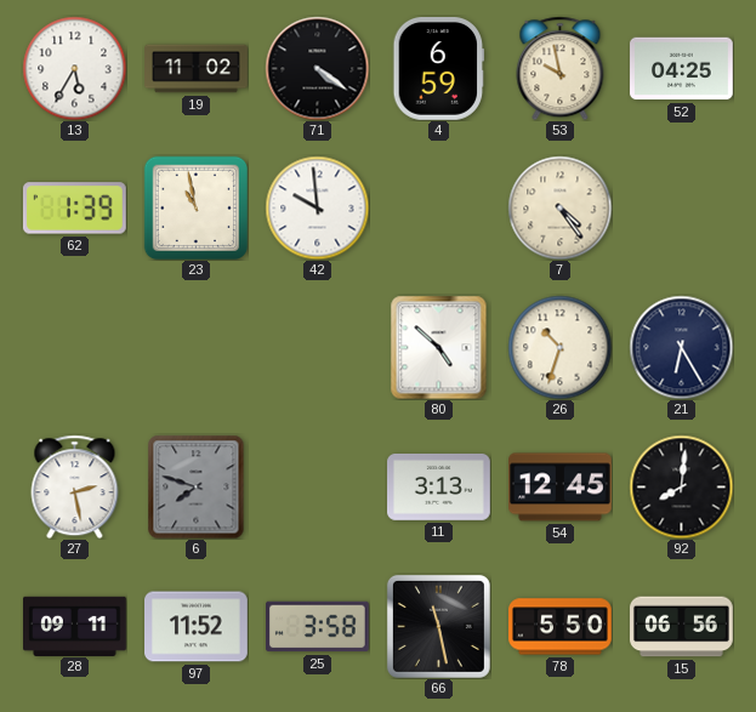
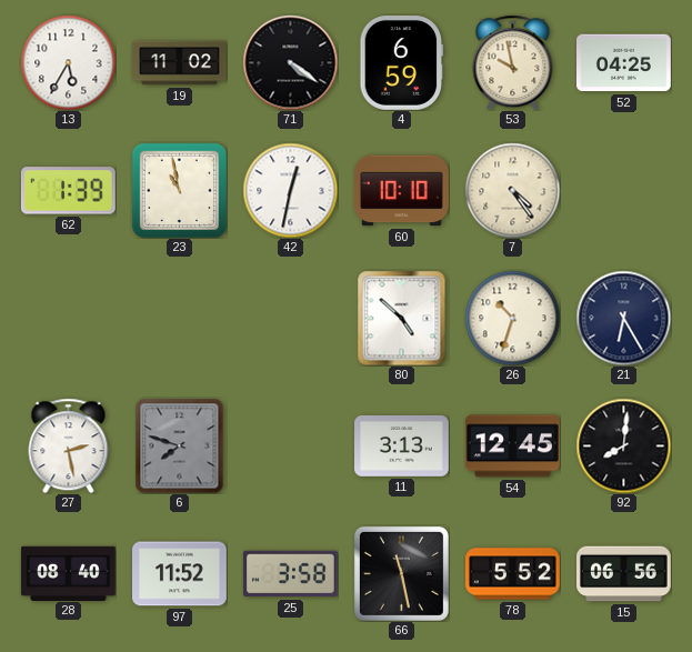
42: 9:59 -> 12:32
60: none -> 10:10
28: 09:11 -> 08:40
78: 5:50 -> 5:52
